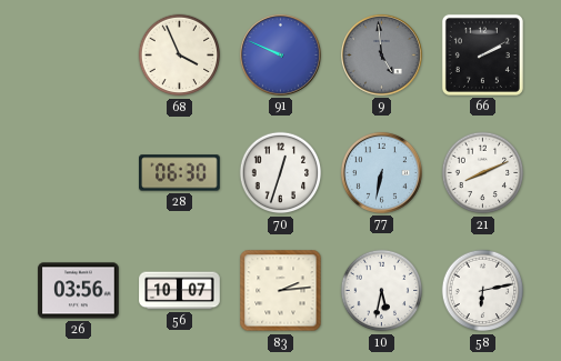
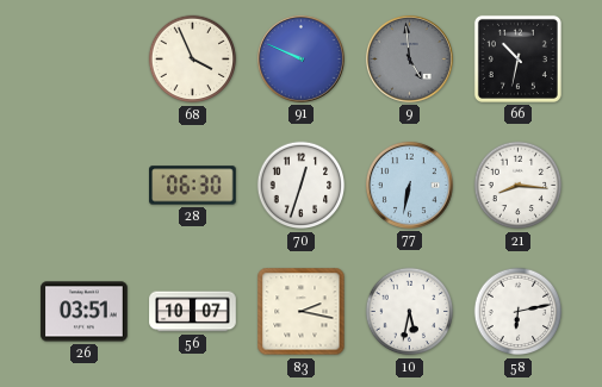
66: 2:10 -> 10:32
21: 8:11 -> 8:16
26: 03:56 -> 03:51
83: 2:14 -> 2:17
